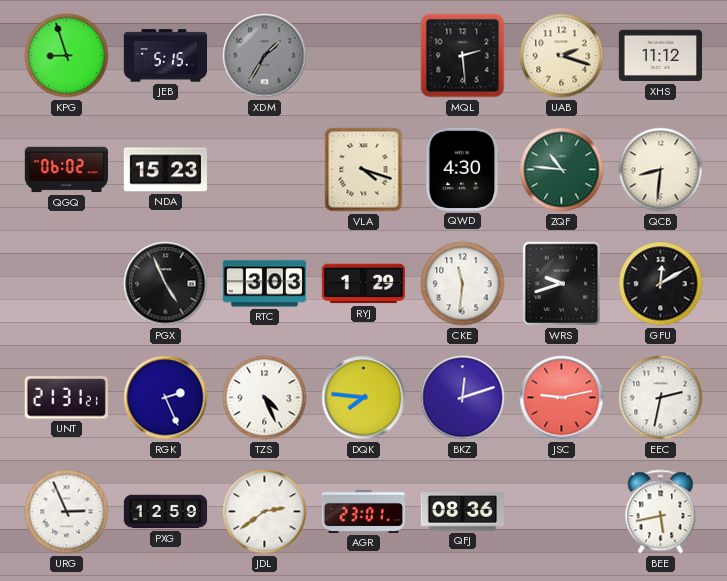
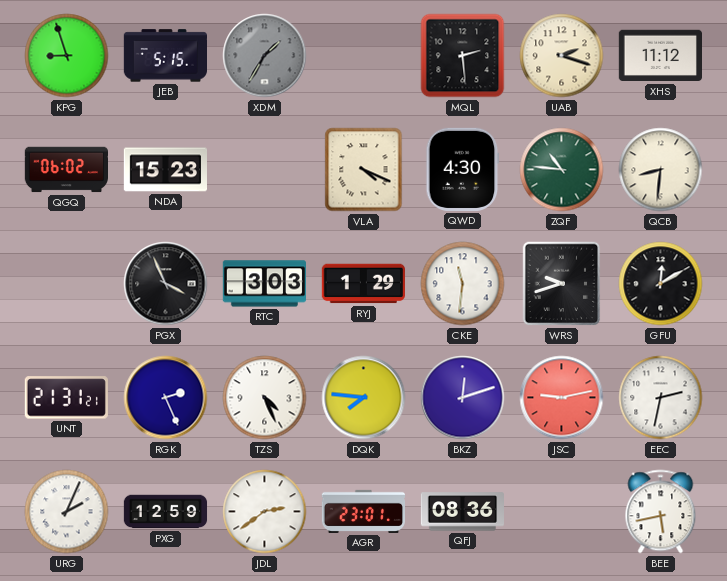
VLA: 4:18 -> 4:19
PGX: 4:56 -> 3:56
URG: 2:56 -> 2:04
